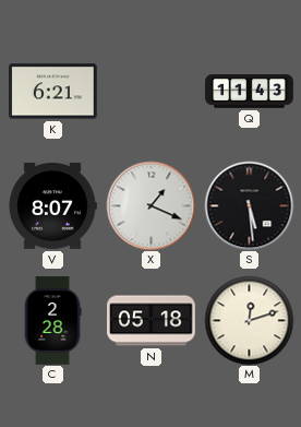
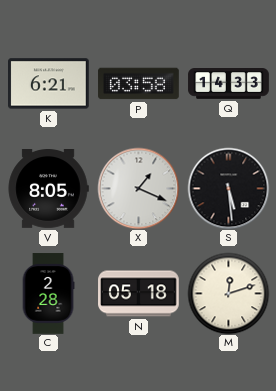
P: none -> 03:58
Q: 11:43 -> 14:33
V: 8:07 -> 8:05
